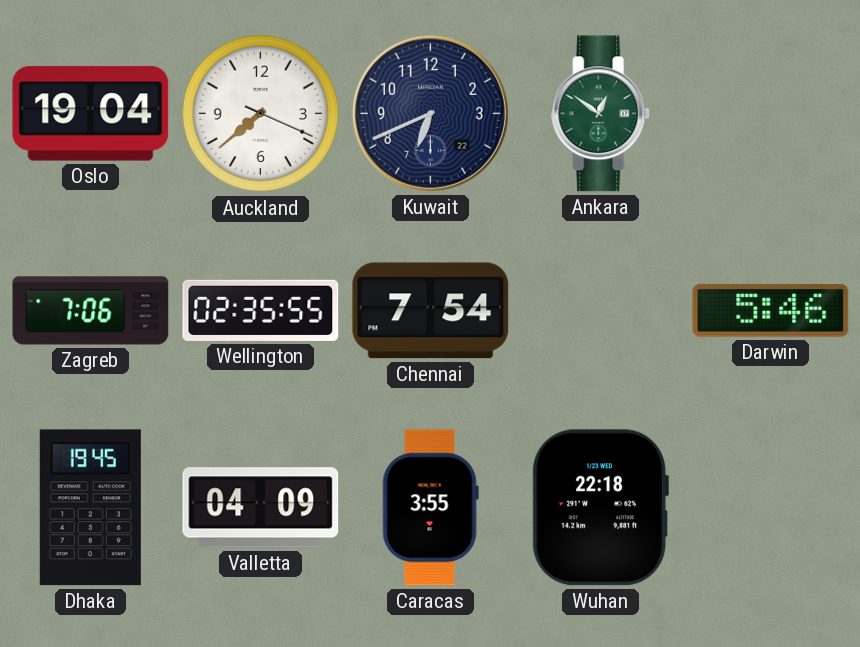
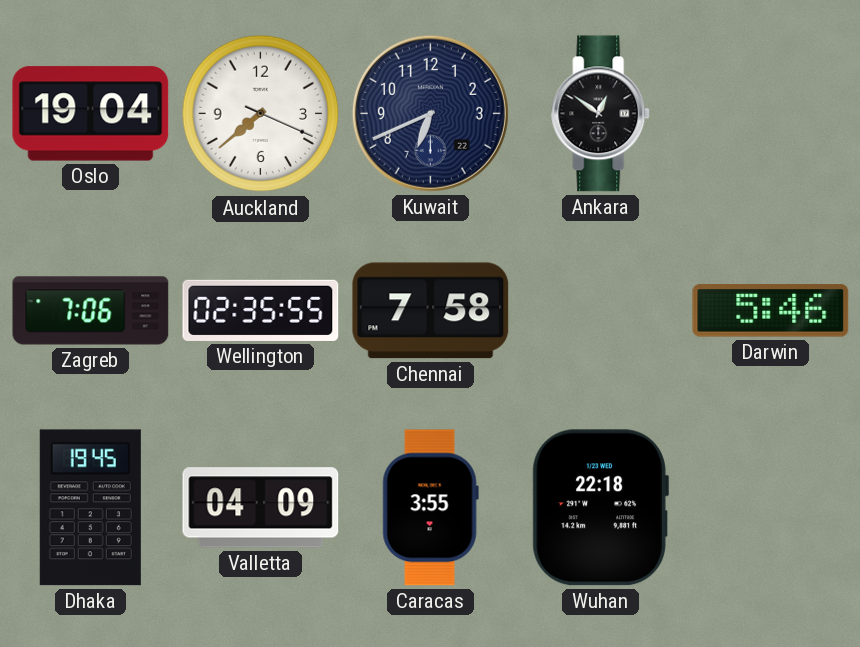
Ankara dial: green -> black
Chennai: 7:54 -> 7:58
